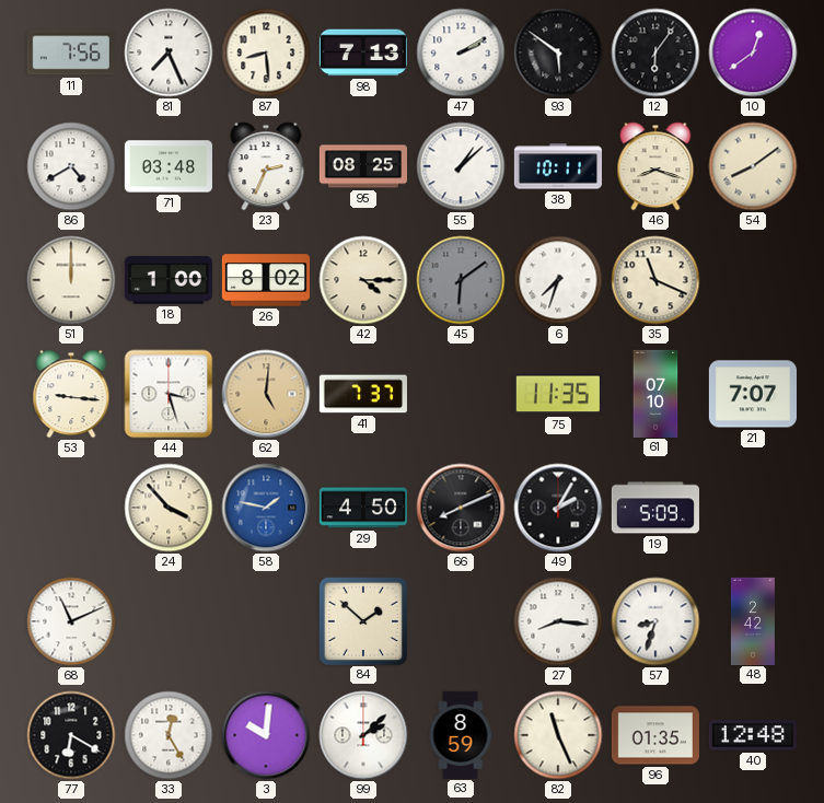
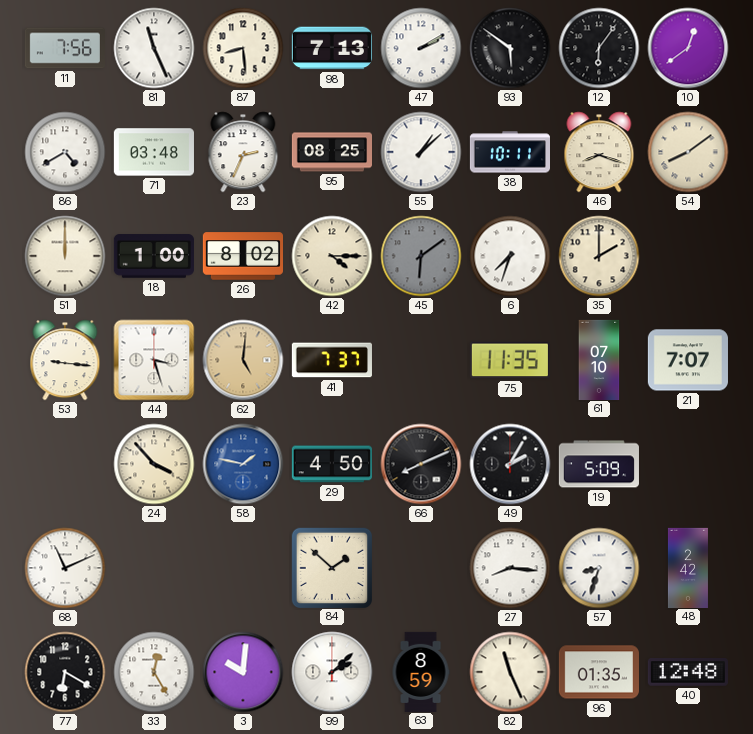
81: 7:26 -> 11:26
35: 11:19 -> 2:00
